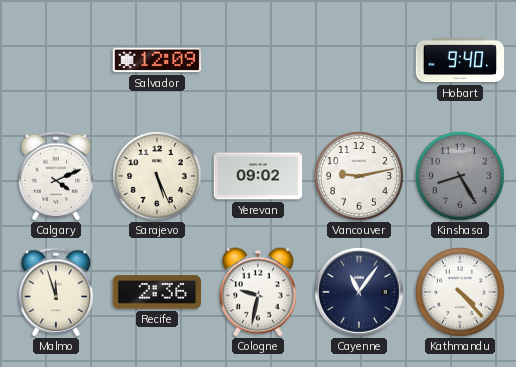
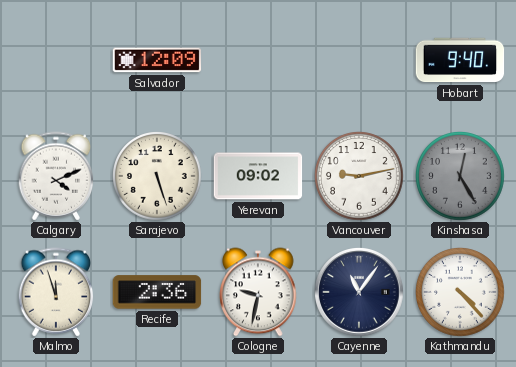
Sarajevo: 5:26 -> 5:27
Kinshasa: 8:25 -> 12:25
